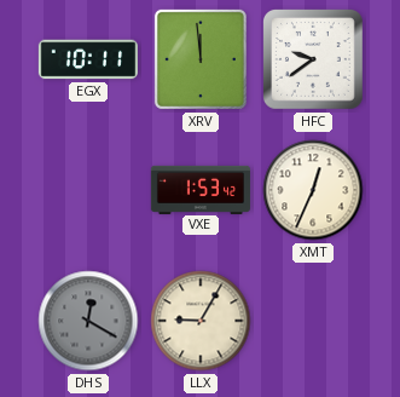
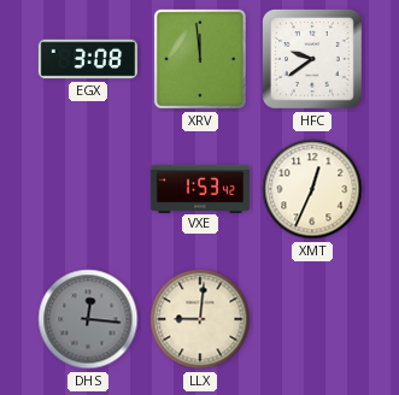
EGX: 10:11 -> 3:08
DHS: 12:20 -> 12:16
LLX: 9:05 -> 9:01
